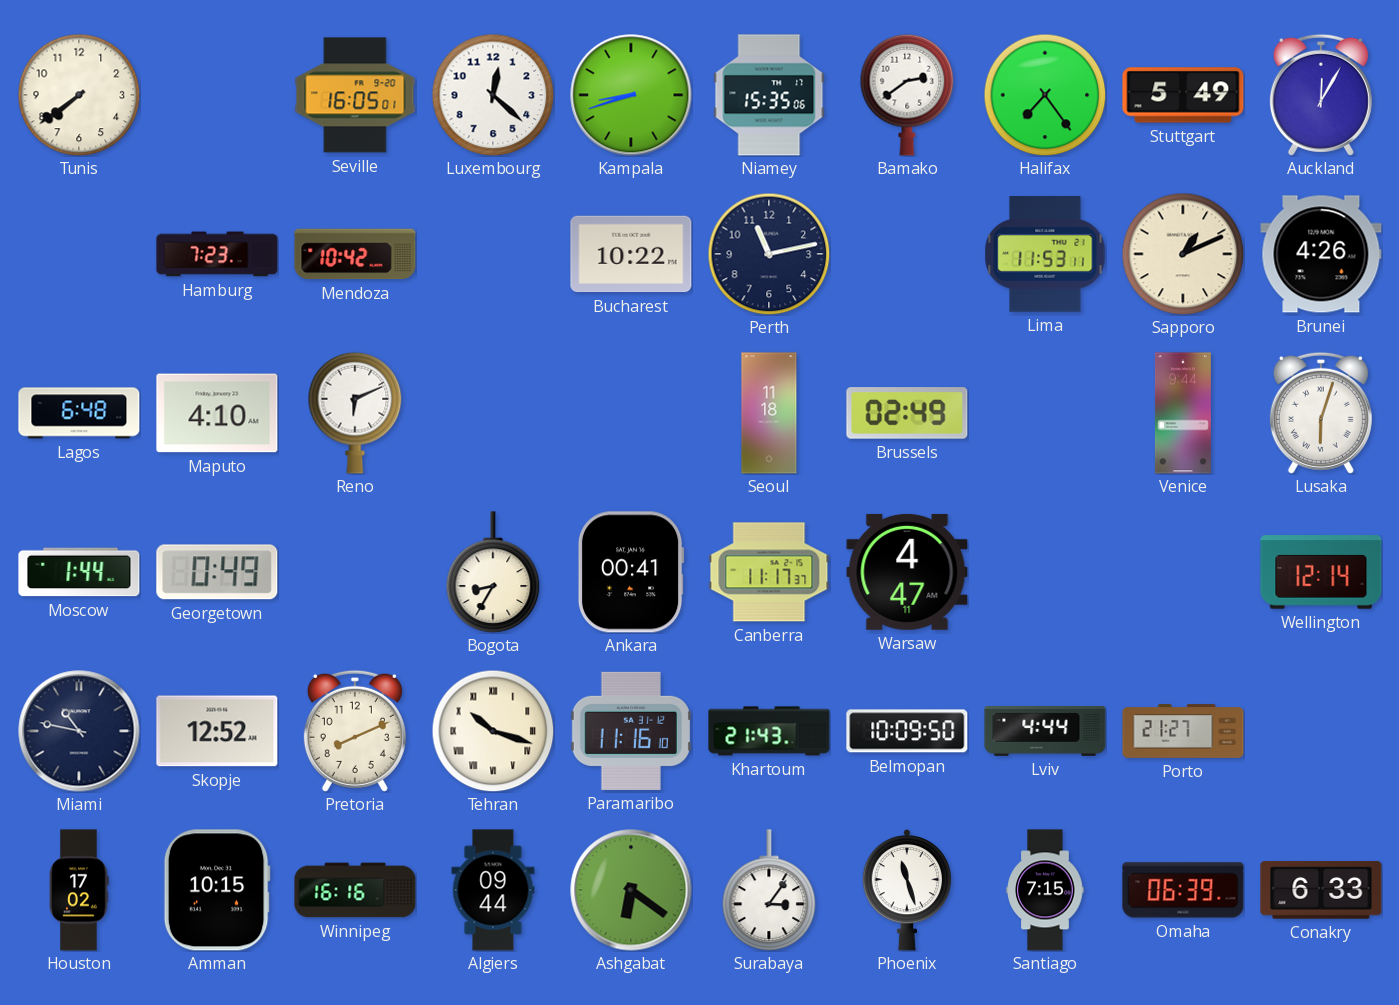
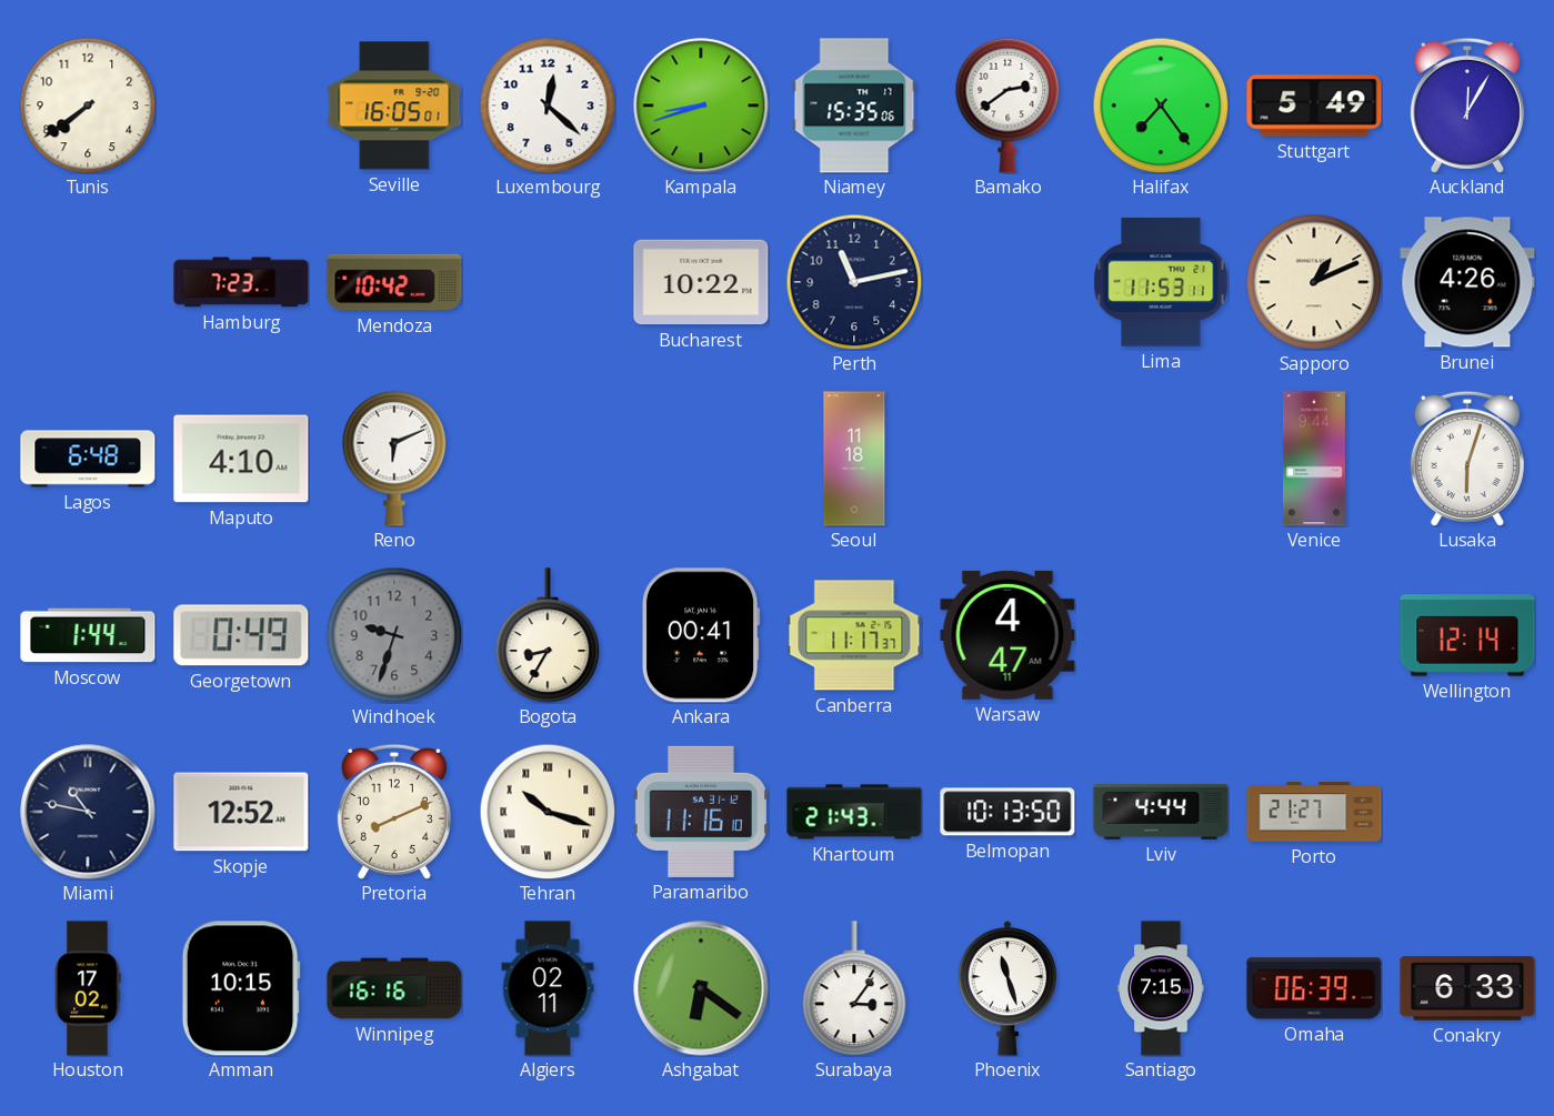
Brussels: 02:49 -> none
Windhoek: none -> 9:33
Belmopan: 10:09 -> 10:13
Algiers: 09:44 -> 02:11
